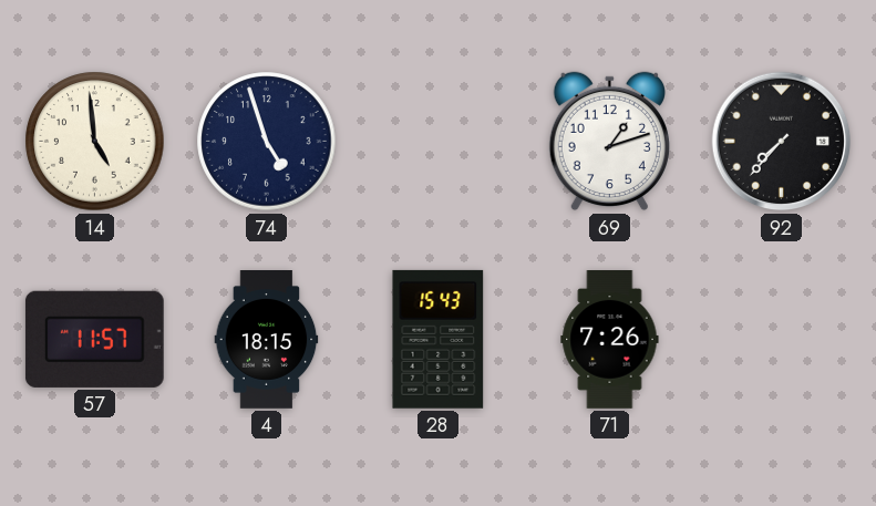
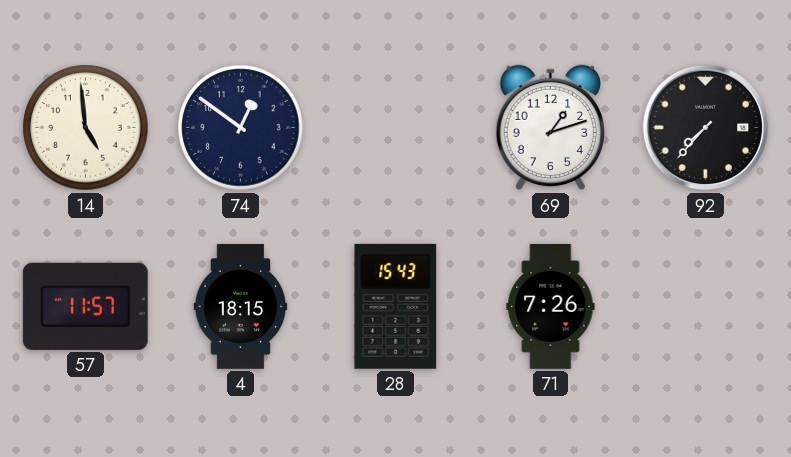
74: 4:57 -> 12:51
